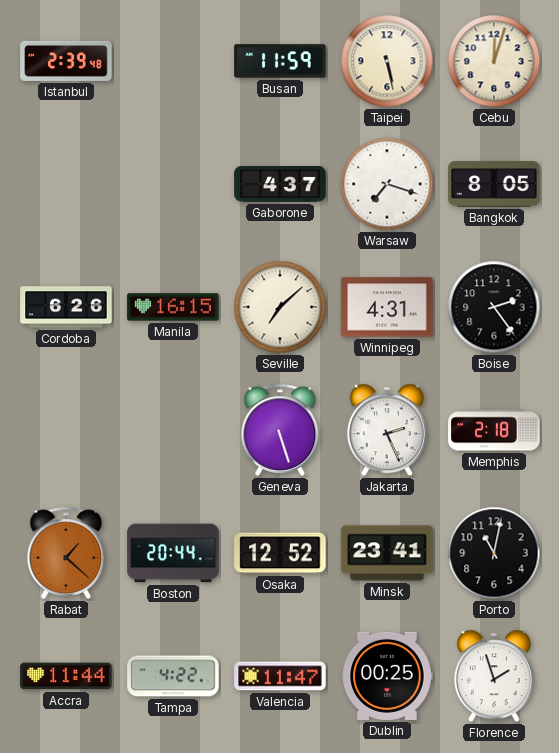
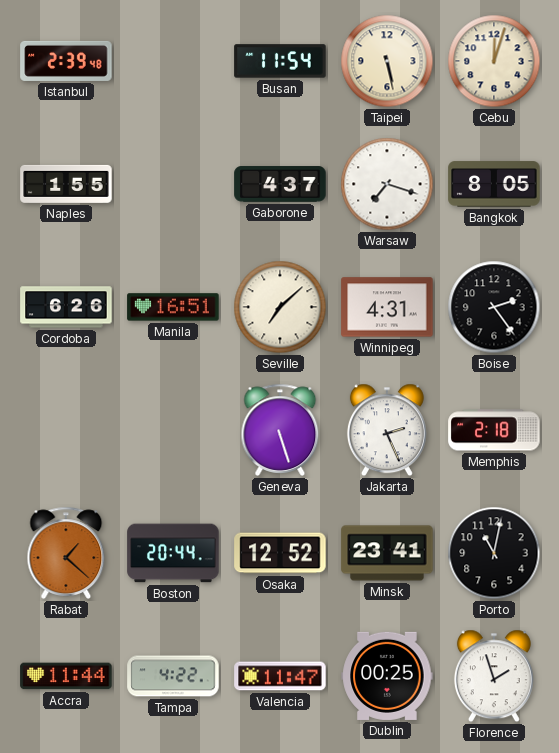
Busan: 11:59 -> 11:54
Naples: none -> 1:55
Manila: 16:15 -> 16:51
